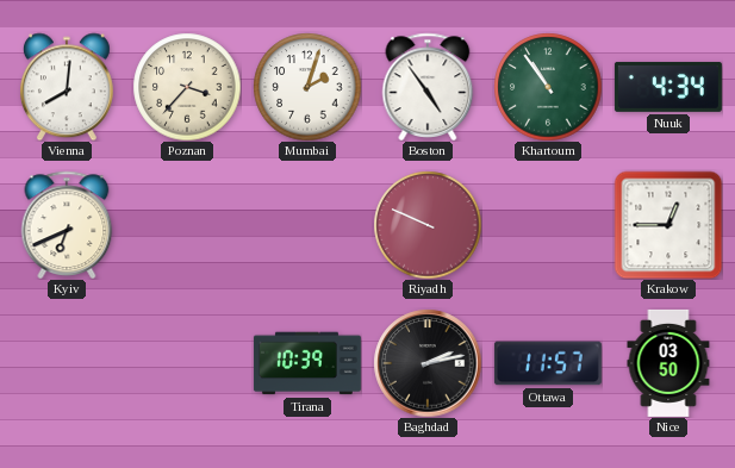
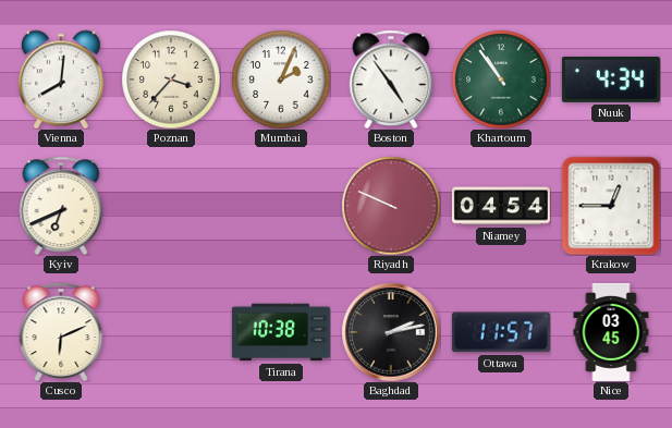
Mumbai: 2:03 -> 2:04
Niamey: none -> 04:54
Cusco: none -> 6:11
Tirana: 10:39 -> 10:38
Nice: 03:50 -> 03:45
